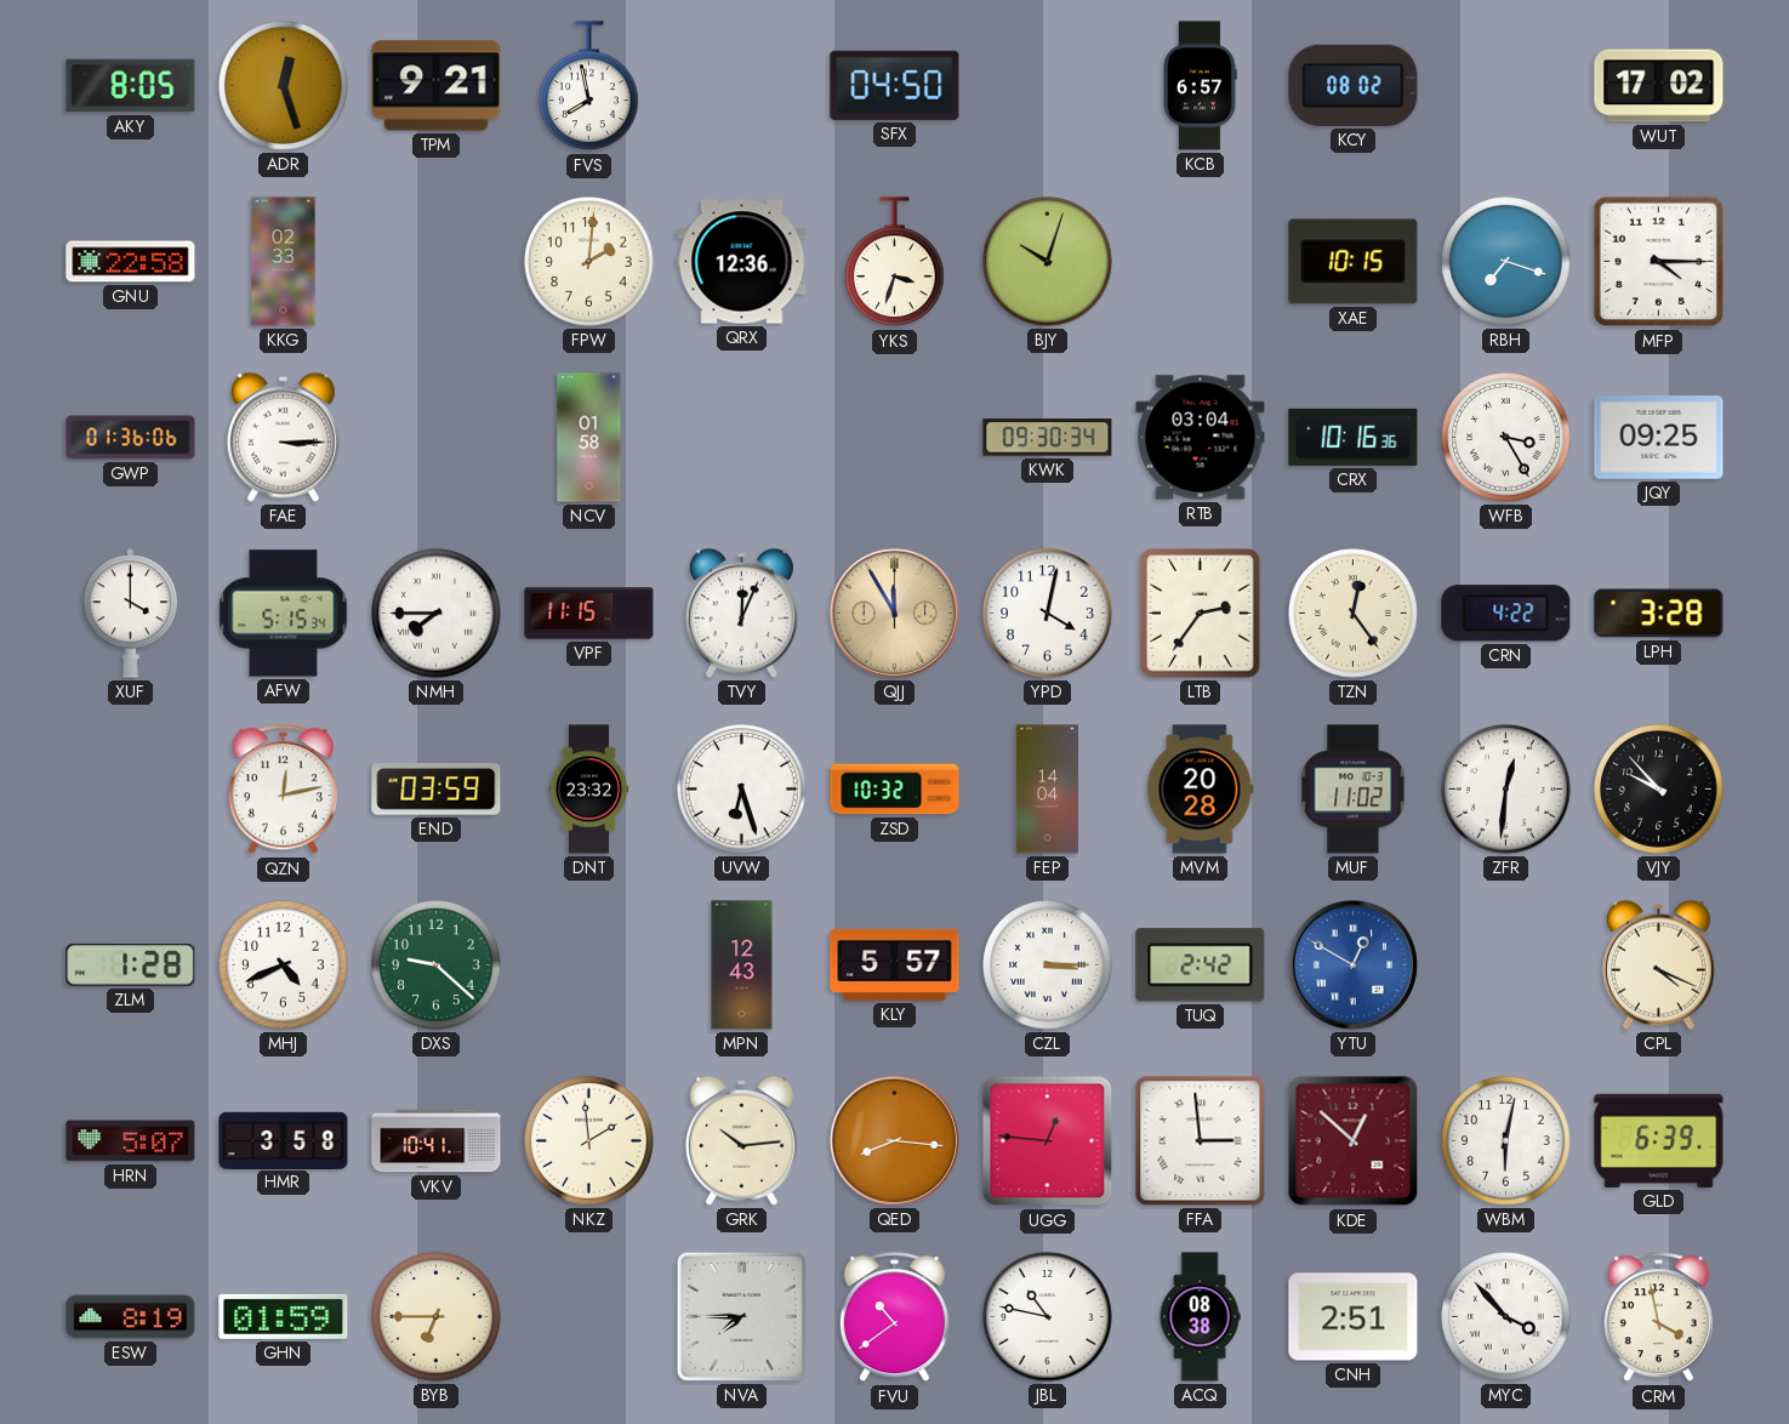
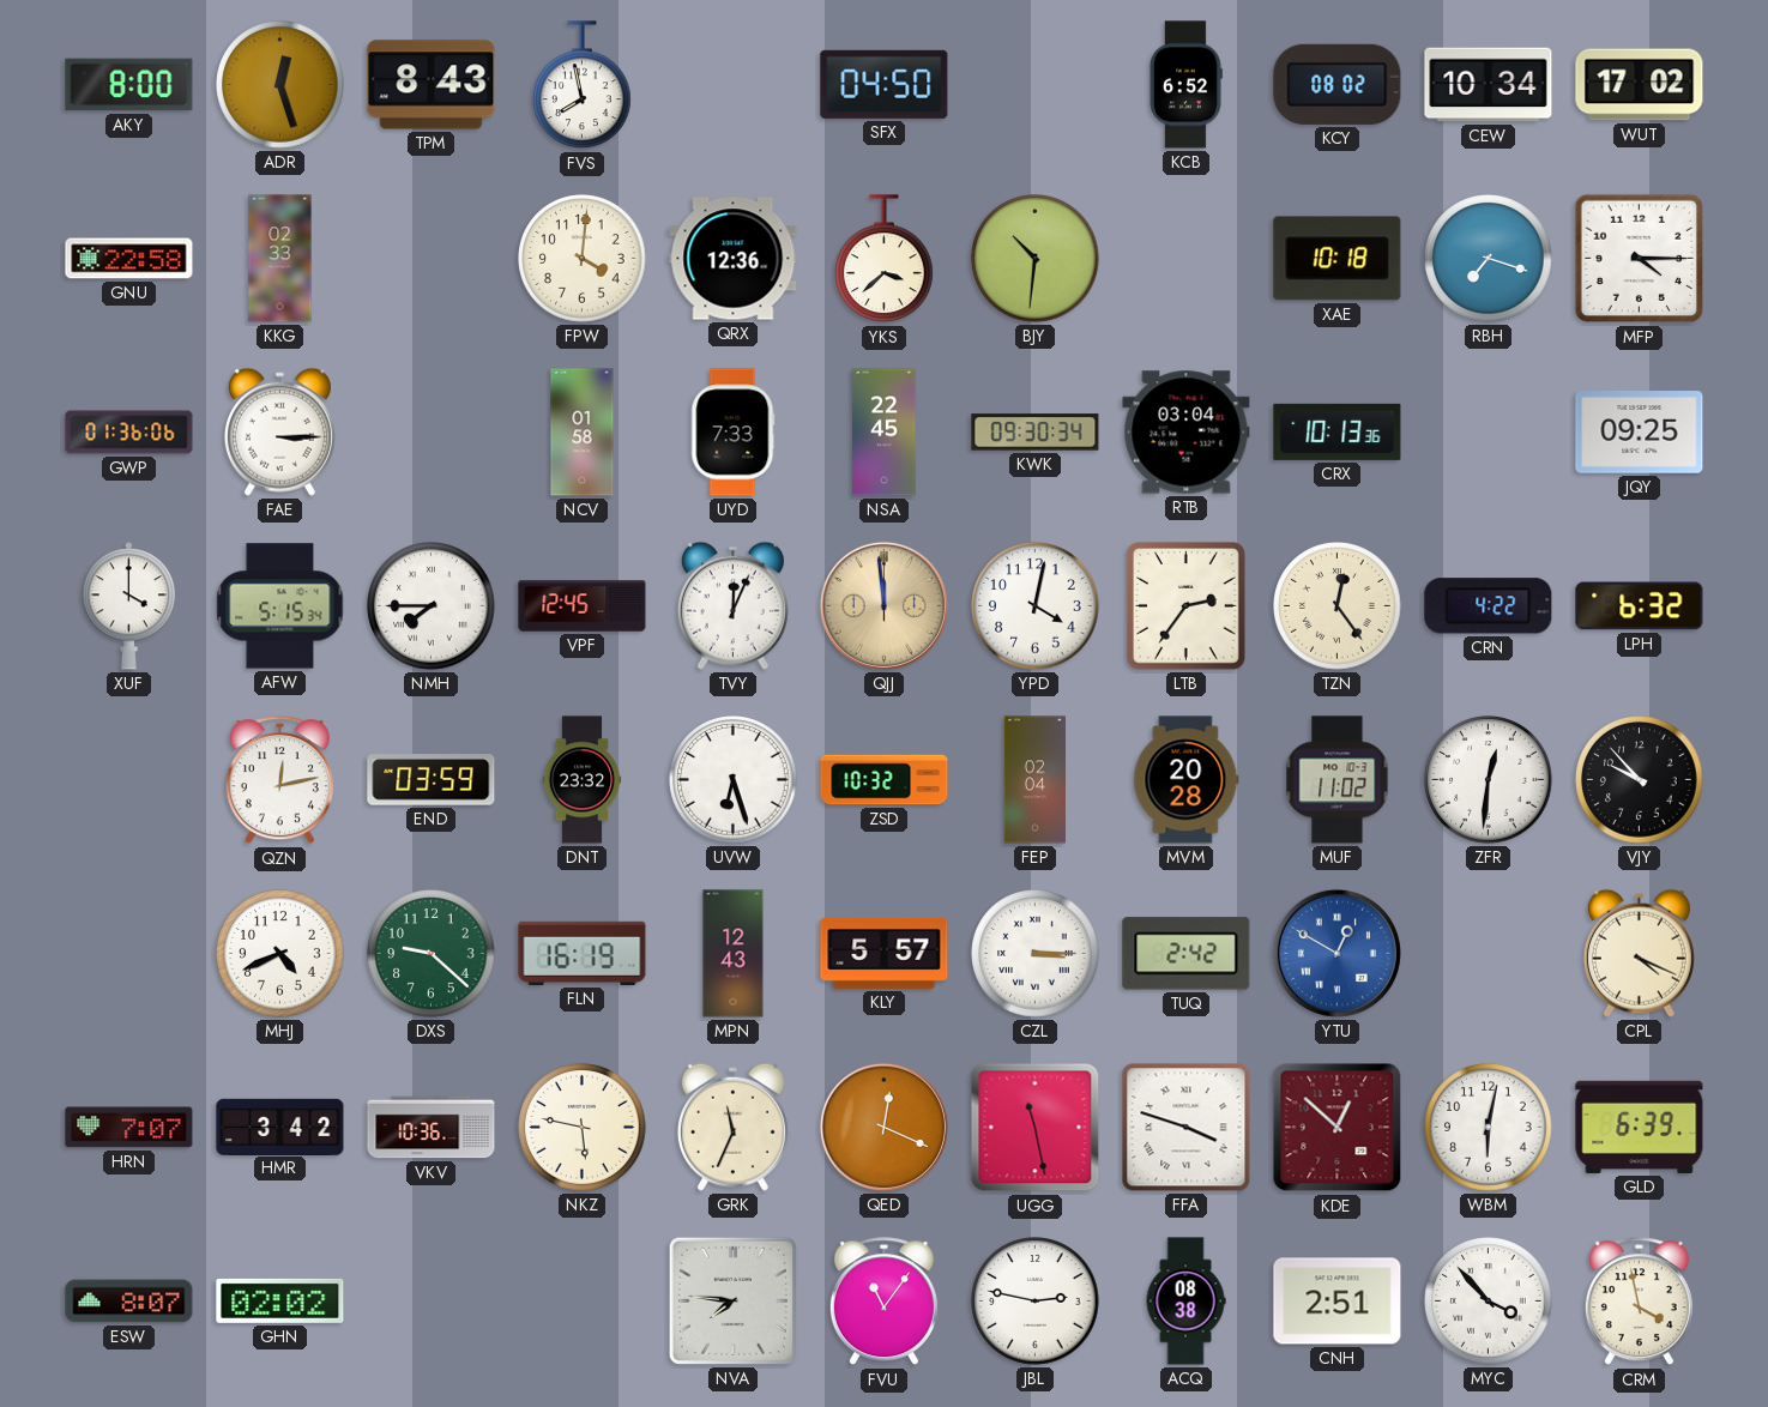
AKY: 8:05 -> 8:00
TPM: 9:21 -> 8:43
KCB: 6:57 -> 6:52
CEW: none -> 10:34
FPW: 2:01 -> 4:01
YKS: 3:33 -> 3:38
BJY: 10:03 -> 10:31
XAE: 10:15 -> 10:18
UYD: none -> 7:33
NSA: none -> 22:45
CRX: 10:16 -> 10:13
WFB: 3:25 -> none
VPF: 11:15 -> 12:45
QJJ: 11:55 -> 11:59
LPH: 3:28 -> 6:32
FEP: 14:04 -> 02:04
ZLM: 1:28 -> none
FLN: none -> 16:19
HRN: 5:07 -> 7:07
HMR: 3:58 -> 3:42
VKV: 10:41 -> 10:36
NKZ: 1:59 -> 5:47
GRK: 10:14 -> 11:34
QED: 8:16 -> 12:19
UGG: 12:46 -> 11:28
FFA: 2:59 -> 3:48
ESW: 8:19 -> 8:07
GHN: 01:59 -> 02:02
BYB: 6:45 -> none
NVA: 7:45 -> 7:46
FVU: 10:39 -> 11:06
JBL: 10:47 -> 2:47
